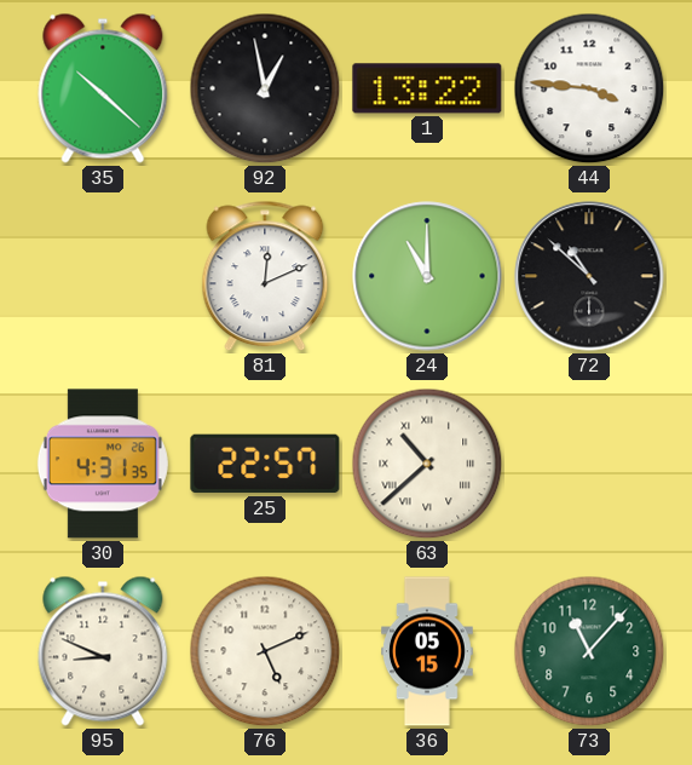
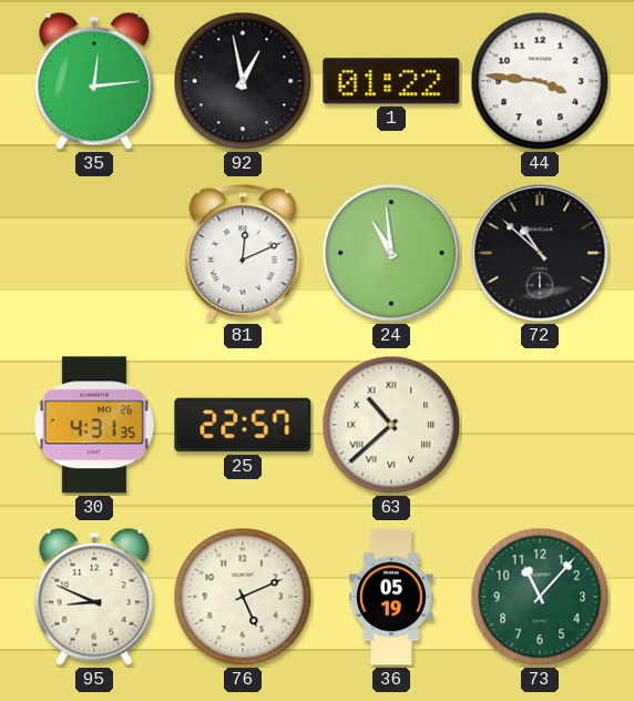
35: 10:22 -> 12:14
1: 13:22 -> 01:22
24: 11:00 -> 10:59
36: 05:15 -> 05:19
